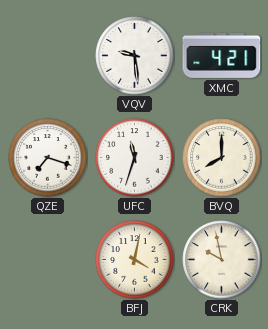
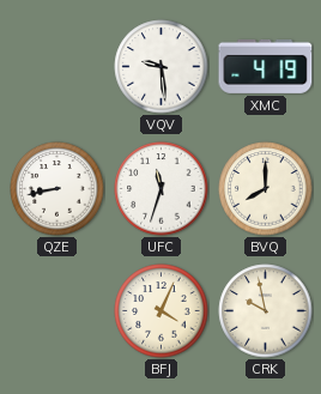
XMC: 4:21 -> 4:19
QZE: 7:18 -> 8:43
BFJ: 4:02 -> 4:04
